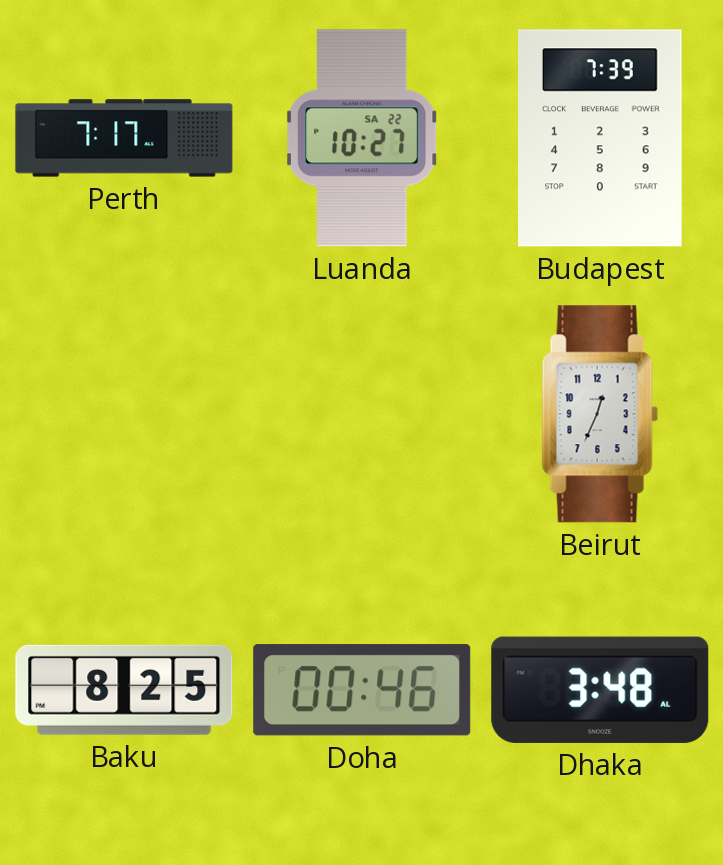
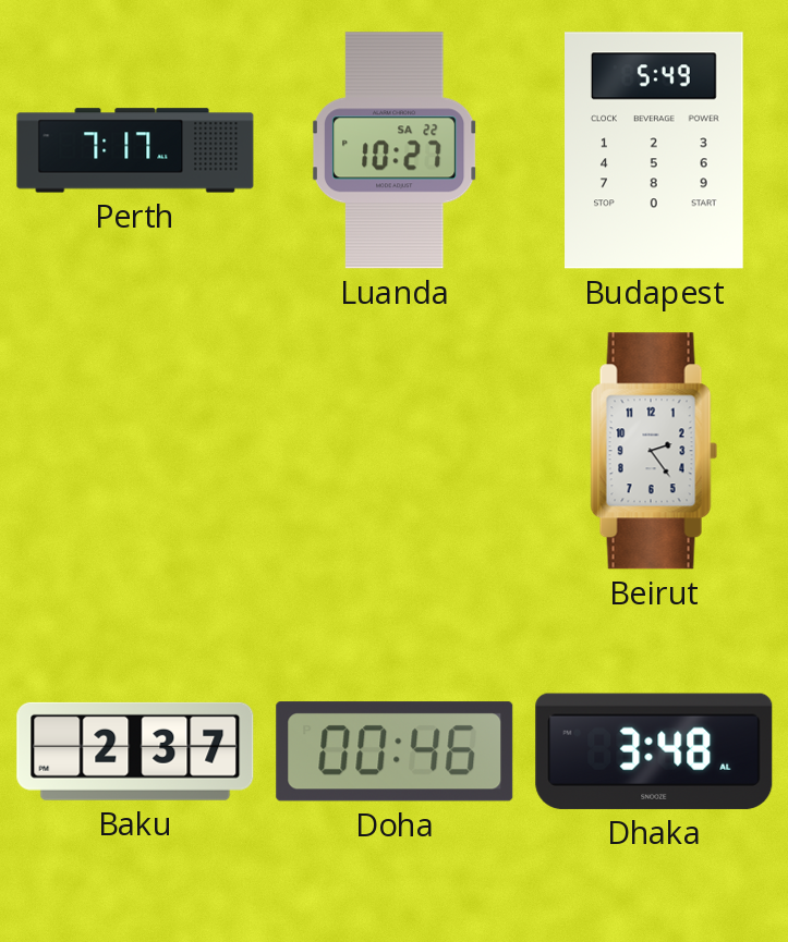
Budapest: 7:39 -> 5:49
Beirut: 12:34 -> 2:24
Baku: 8:25 -> 2:37
